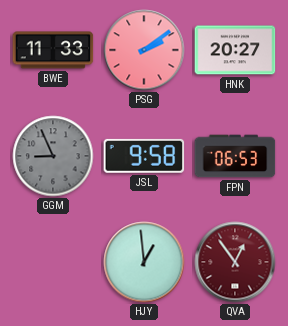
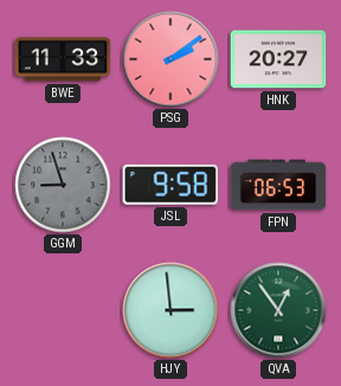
GGM: 8:56 -> 8:57
HJY: 12:59 -> 2:59
QVA dial: burgundy -> green
